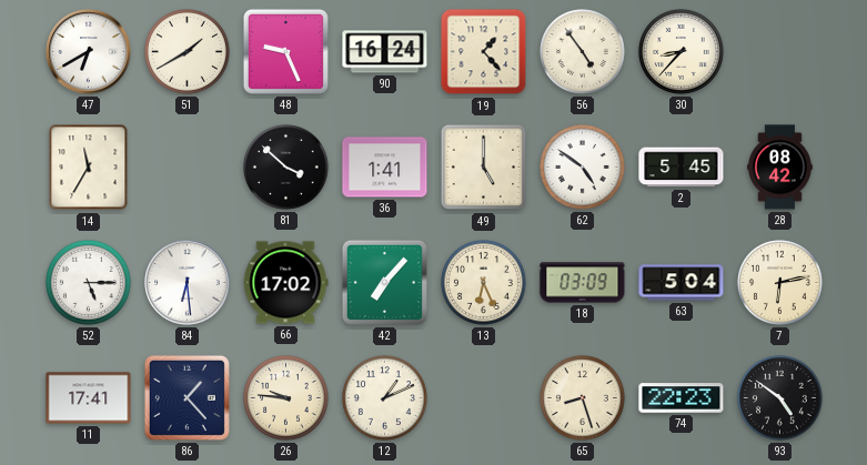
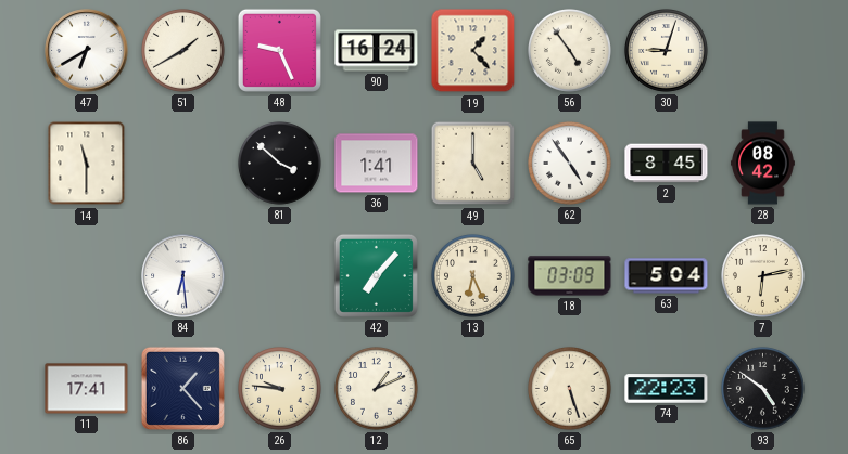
30: 8:37 -> 9:03
14: 11:35 -> 11:30
62: 4:51 -> 4:54
2: 5:45 -> 8:45
52: 5:15 -> none
66: 17:02 -> none
65: 8:27 -> 5:27
